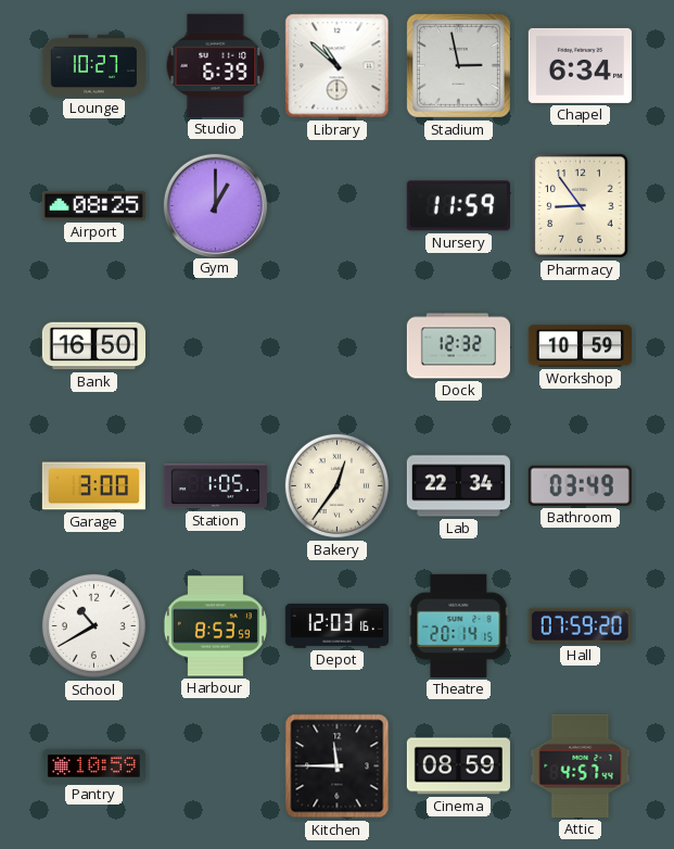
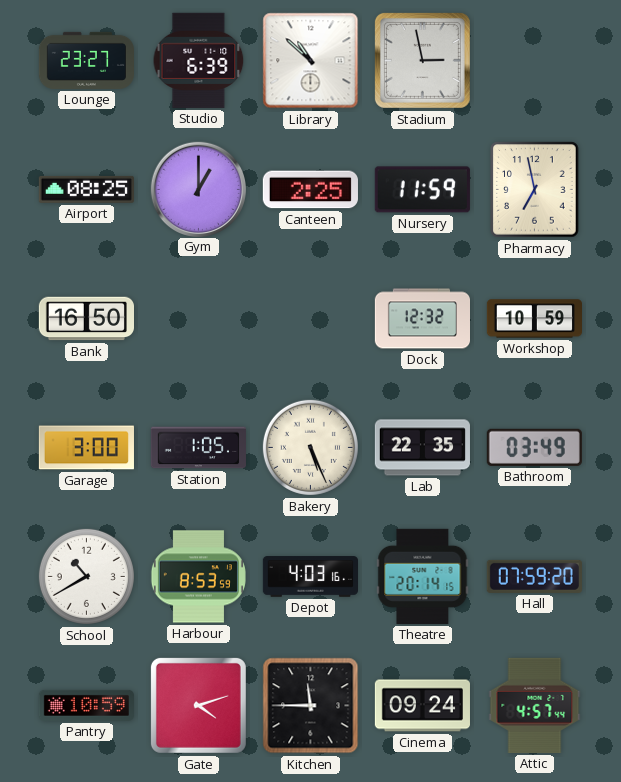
Lounge: 10:27 -> 23:27
Chapel: 6:34 -> none
Canteen: none -> 2:25
Pharmacy: 8:54 -> 6:58
Bakery: 12:36 -> 5:26
Lab: 22:34 -> 22:35
Depot: 12:03 -> 4:03
Gate: none -> 4:12
Cinema: 08:59 -> 09:24
